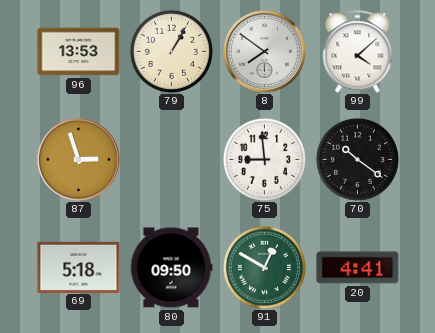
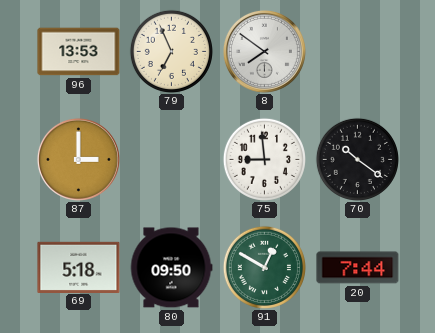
79: 1:05 -> 6:56
99: 4:08 -> none
87: 2:57 -> 3:00
20: 4:41 -> 7:44
